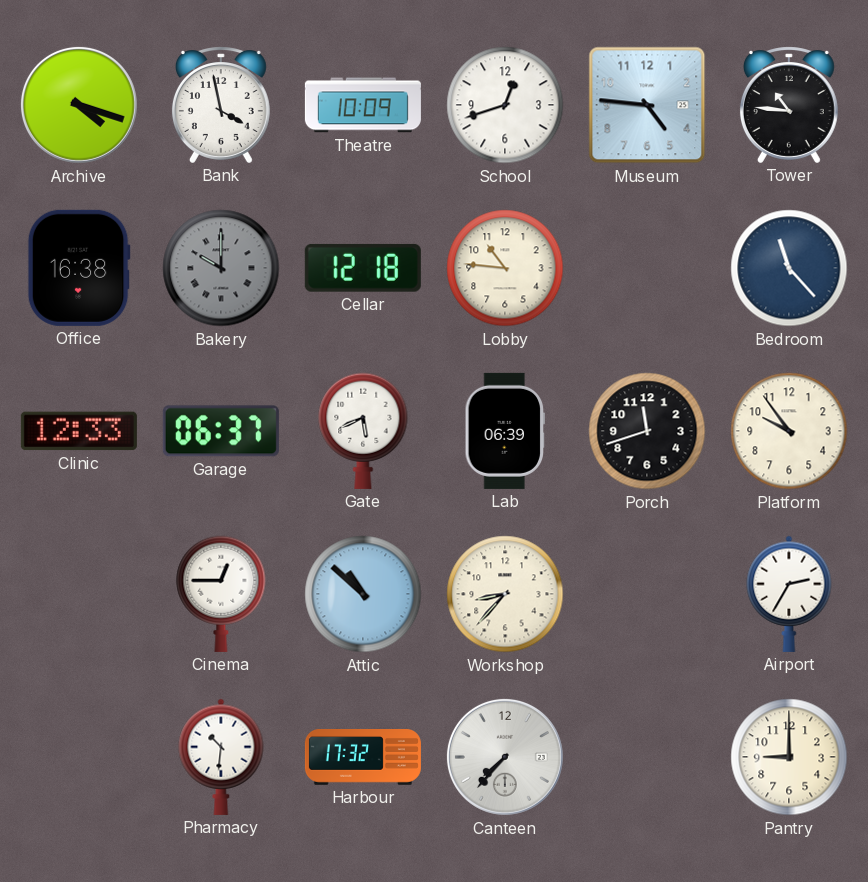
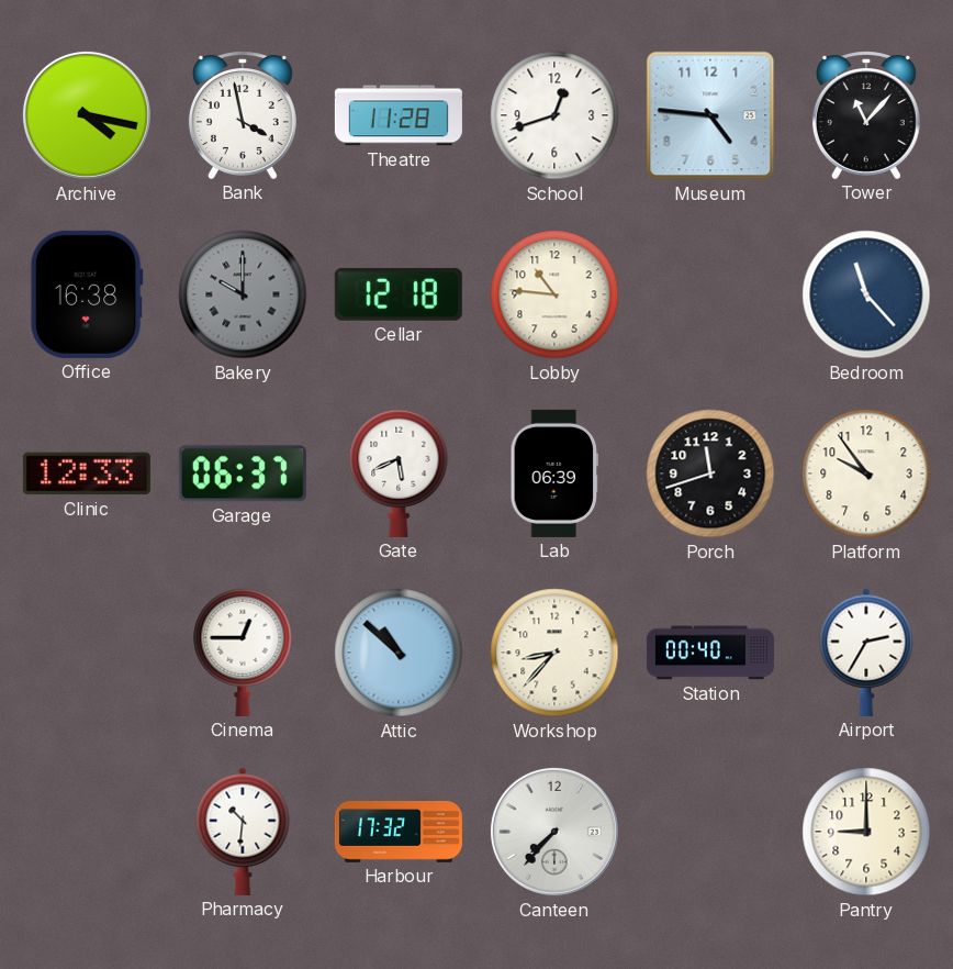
Archive: 4:18 -> 4:17
Theatre: 10:09 -> 11:28
Tower: 10:46 -> 11:07
Station: none -> 00:40
